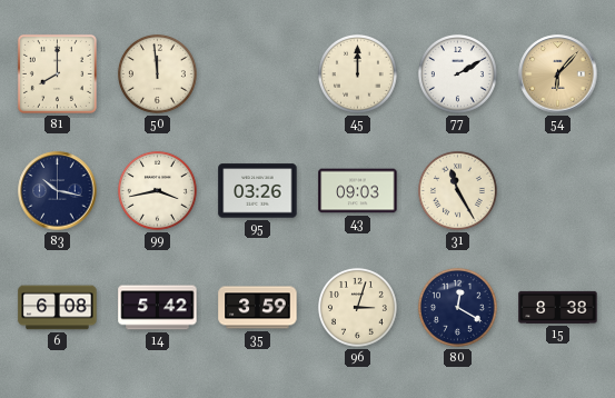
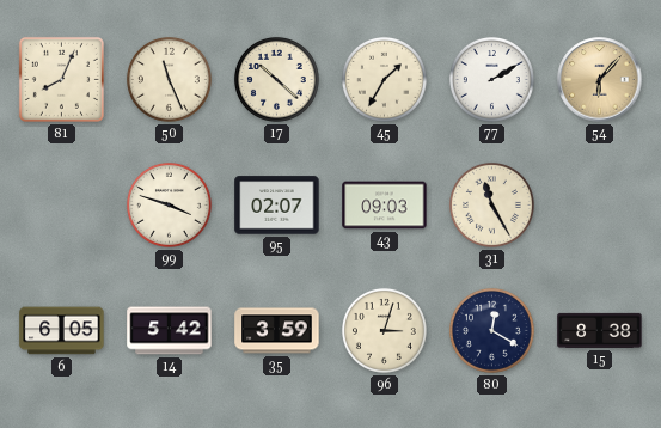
81: 8:00 -> 8:04
50: 11:59 -> 11:26
17: none -> 10:22
45: 12:00 -> 1:35
83: 10:17 -> none
99: 3:43 -> 3:48
95: 03:26 -> 02:07
6: 6:08 -> 6:05
